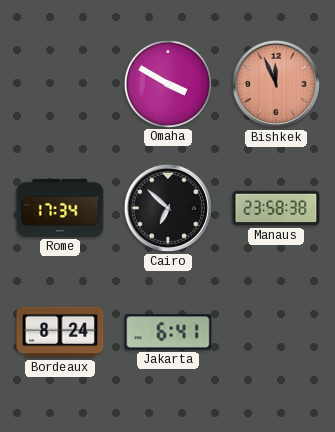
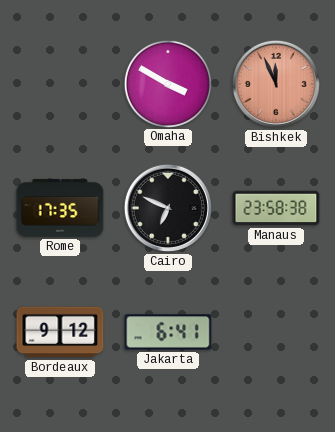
Rome: 17:34 -> 17:35
Cairo: 6:52 -> 6:49
Bordeaux: 8:24 -> 9:12
